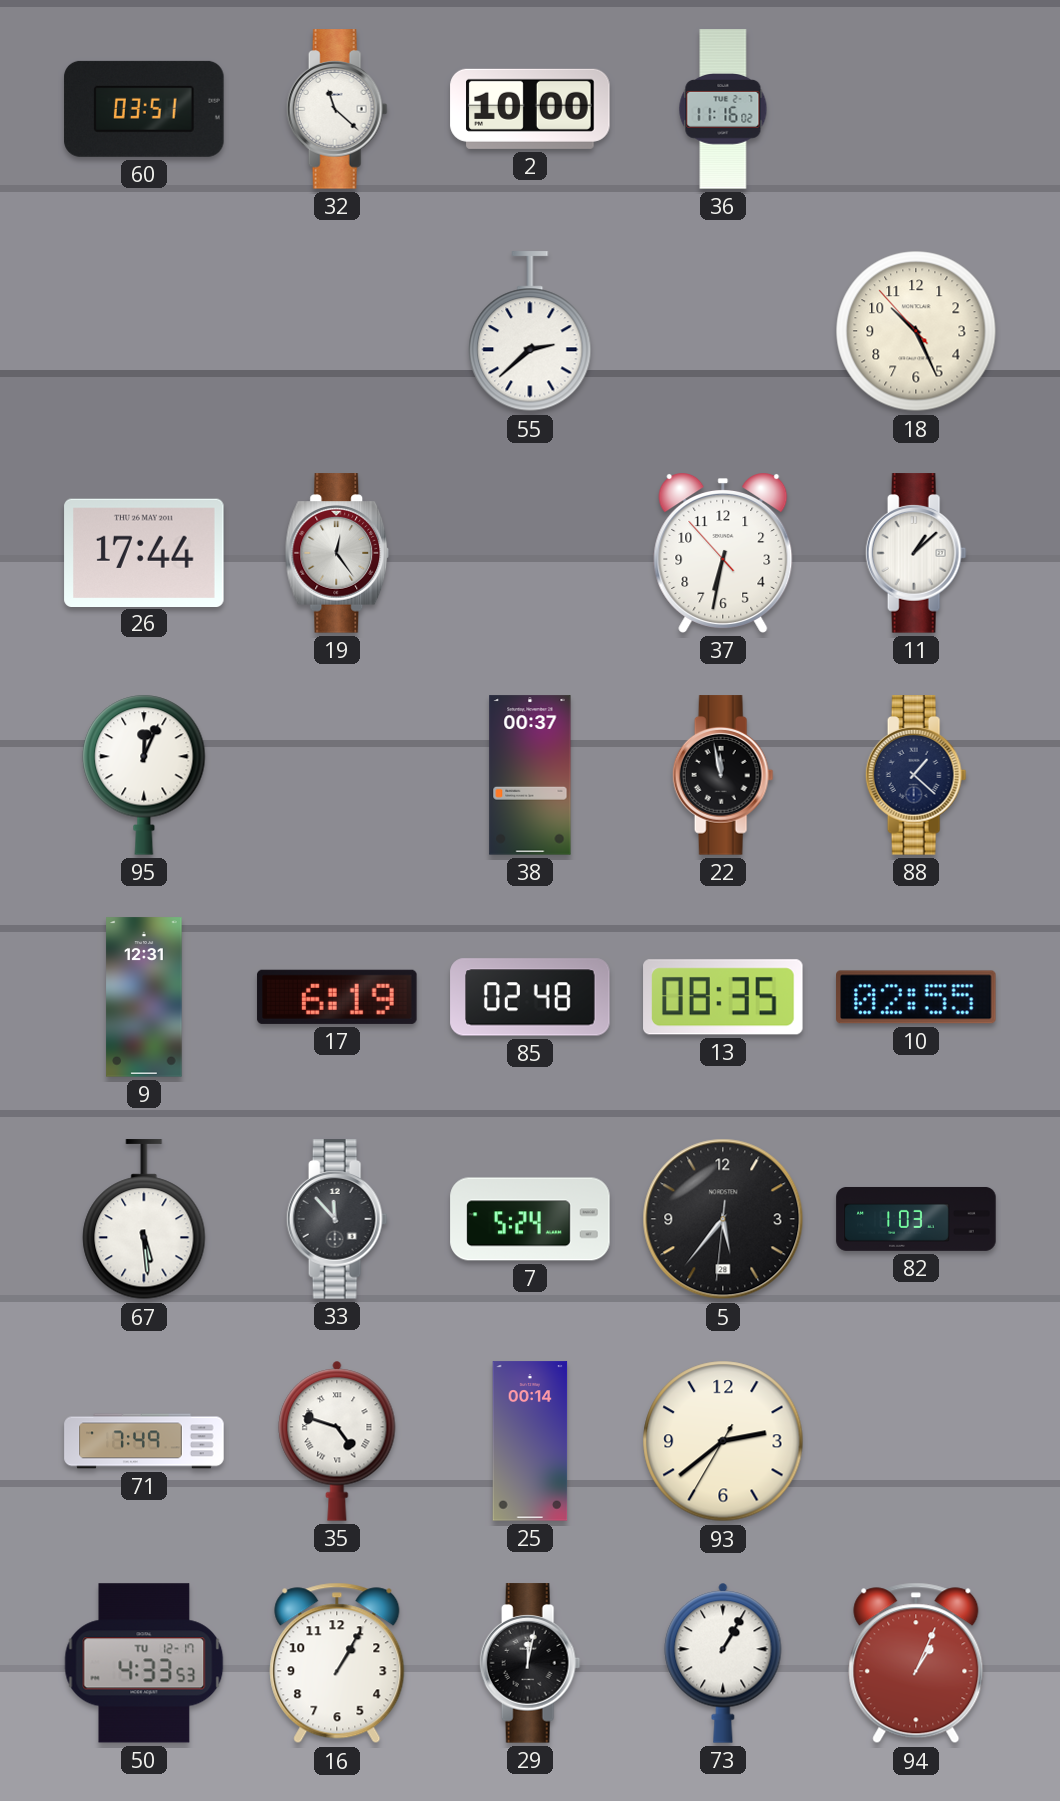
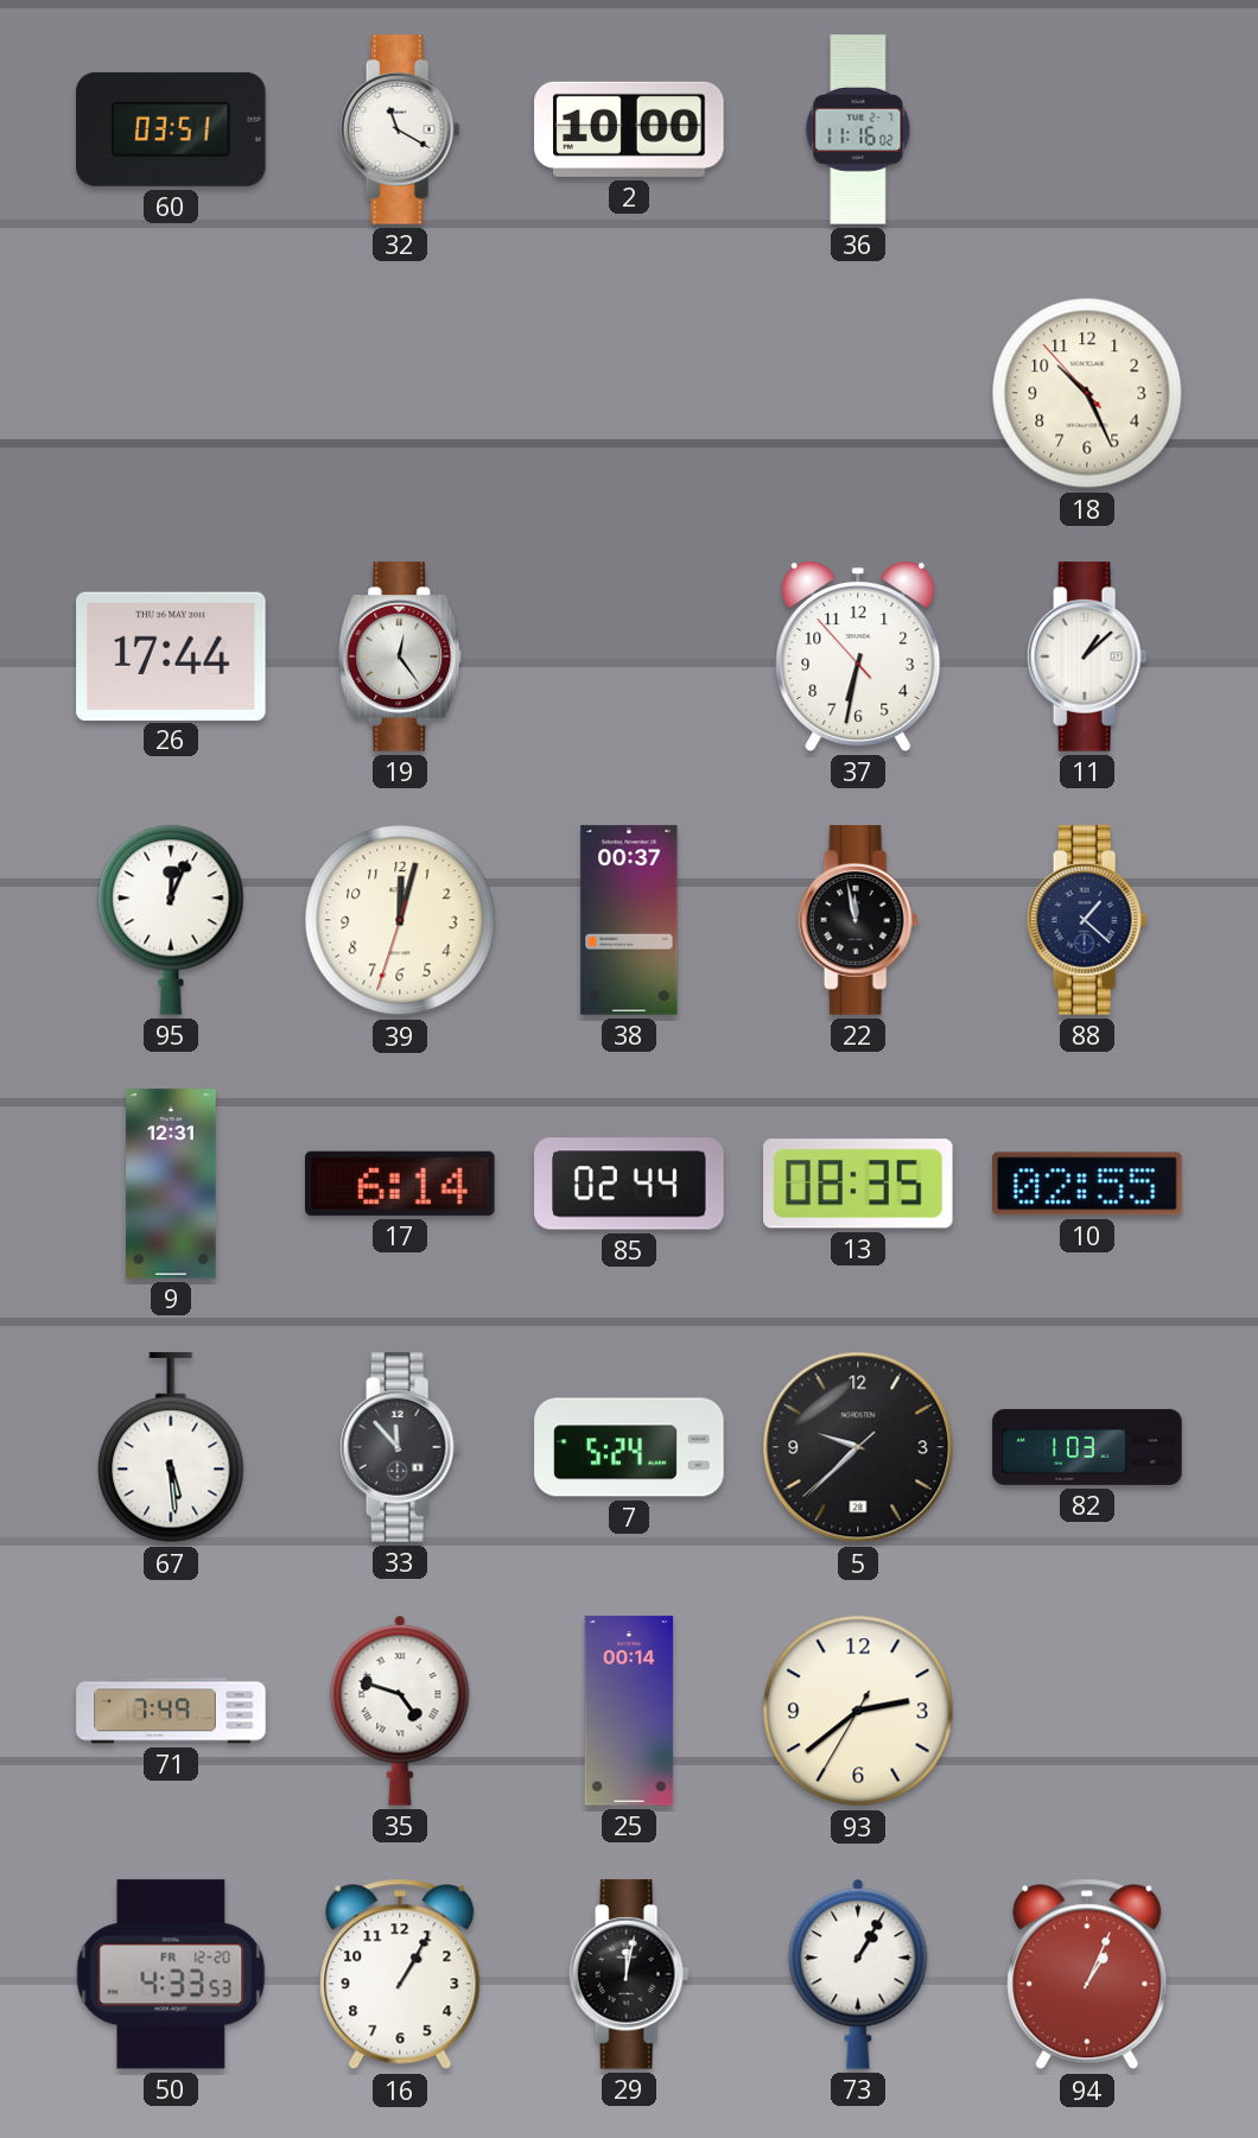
32: 11:22 -> 11:20
55: 2:38 -> none
39: none -> 12:02
17: 6:19 -> 6:14
85: 02:48 -> 02:44
5: 5:36 -> 9:37
50 date: TU 12-17 -> FR 12-20
